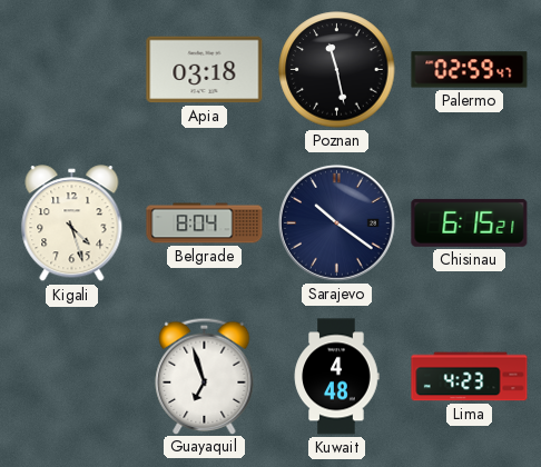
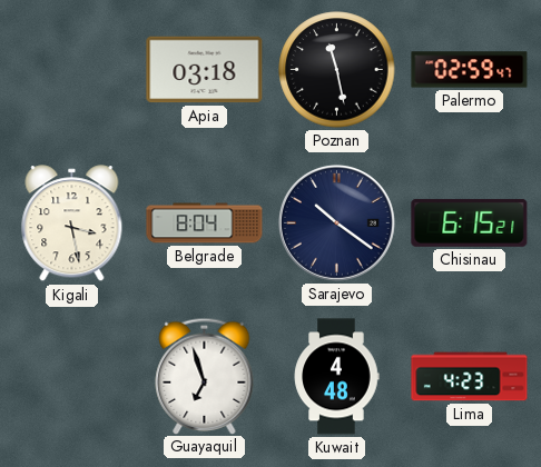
Kigali: 4:27 -> 3:28
